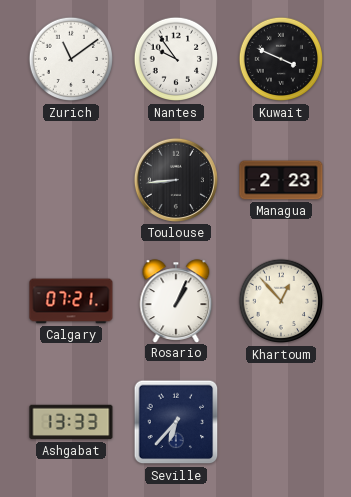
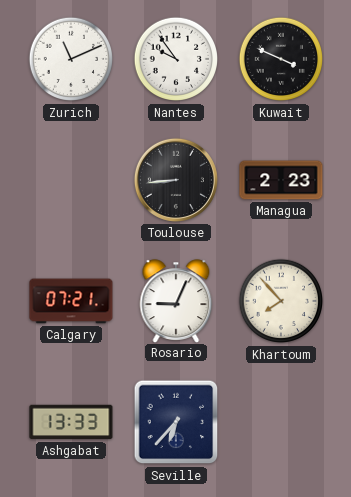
Zurich: 11:09 -> 11:11
Rosario: 1:04 -> 9:04
Khartoum: 12:53 -> 7:53
